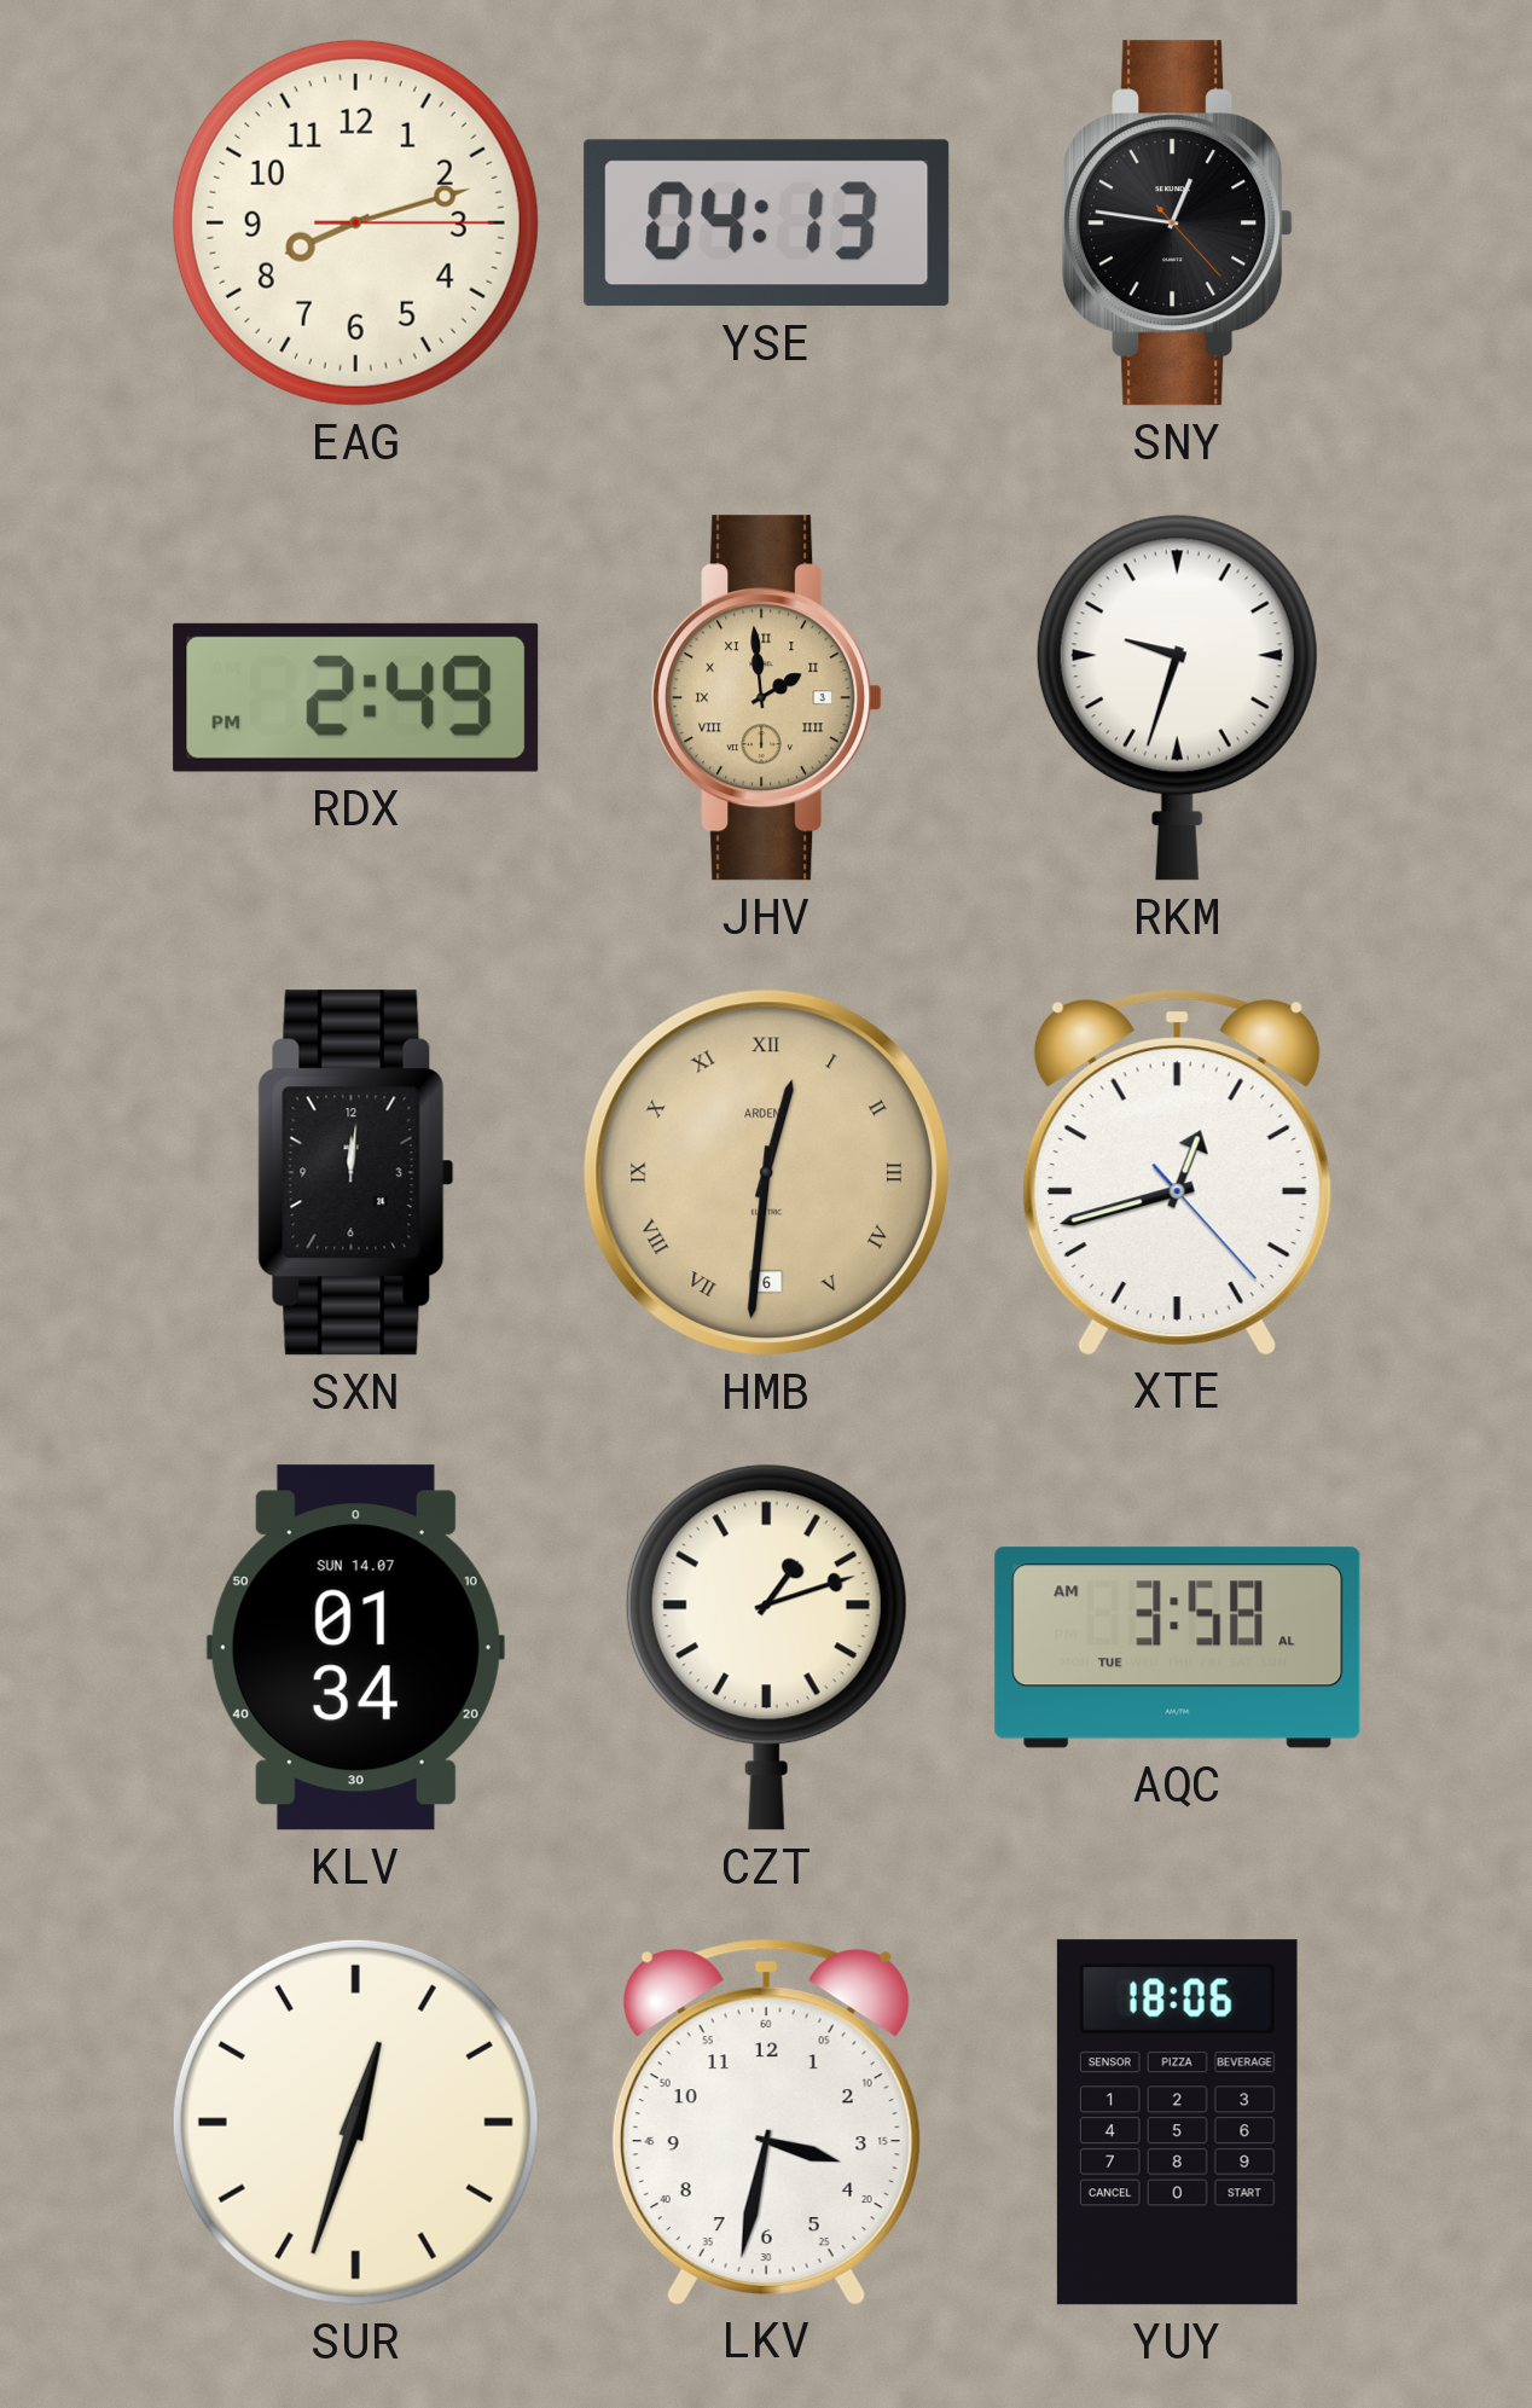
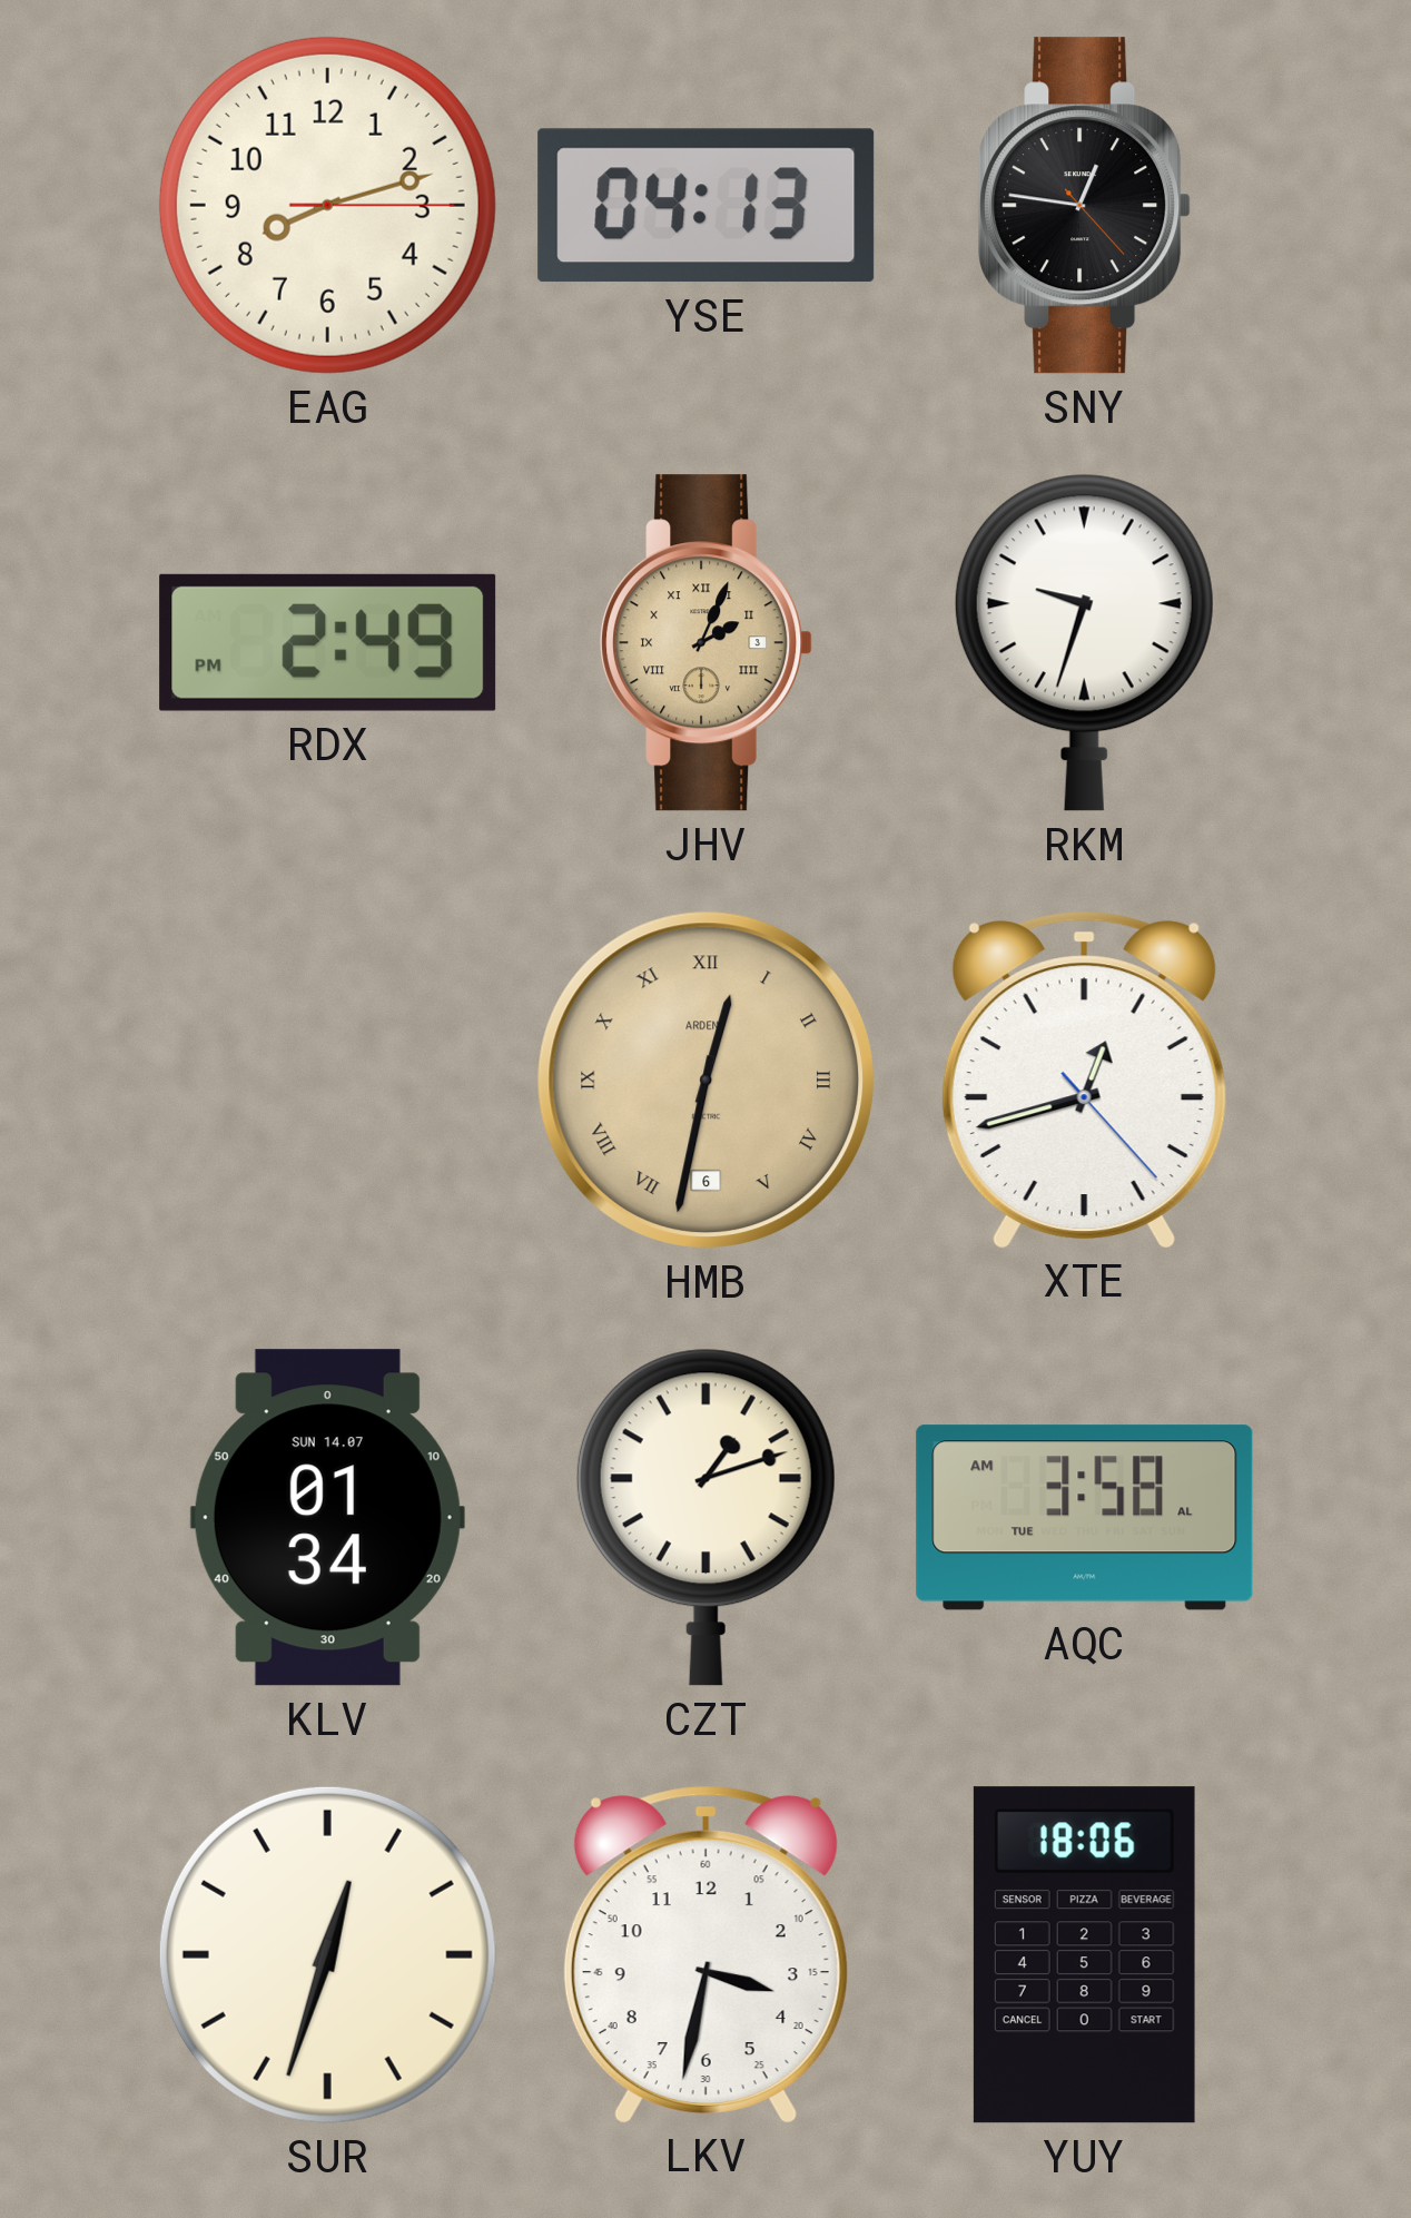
JHV: 1:59 -> 2:04
SXN: 12:01 -> none
HMB: 12:31 -> 12:32
